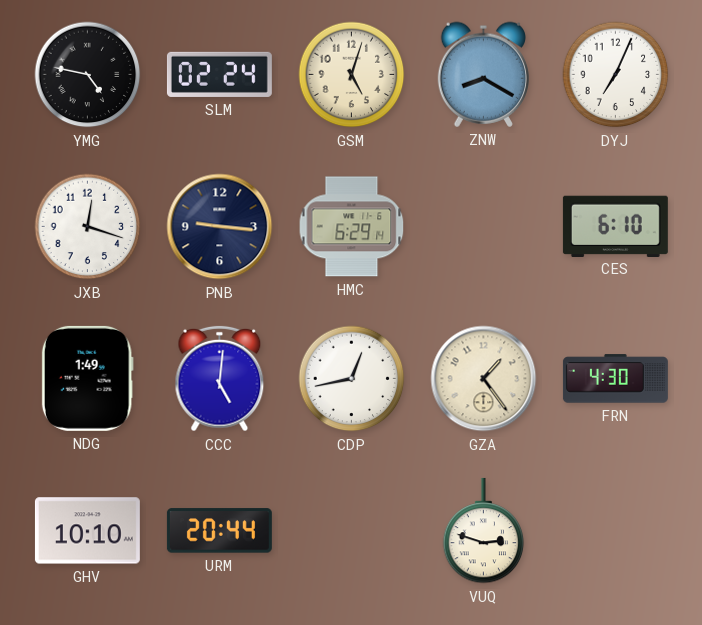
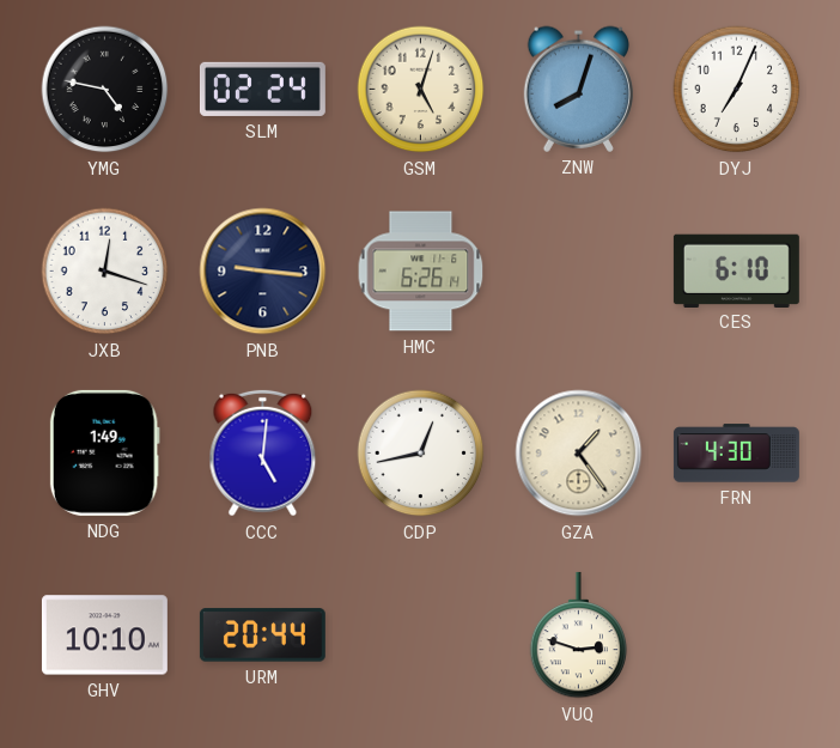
ZNW: 8:20 -> 8:03
HMC: 6:29 -> 6:26
